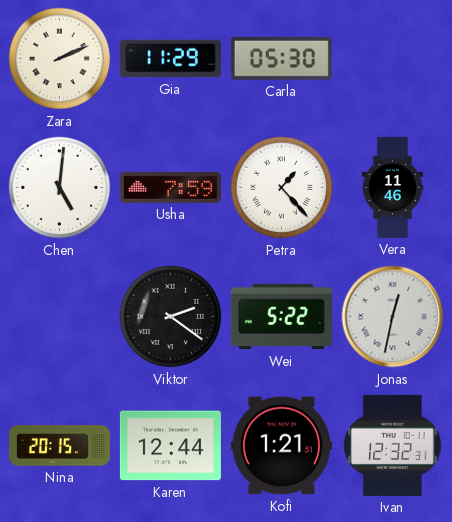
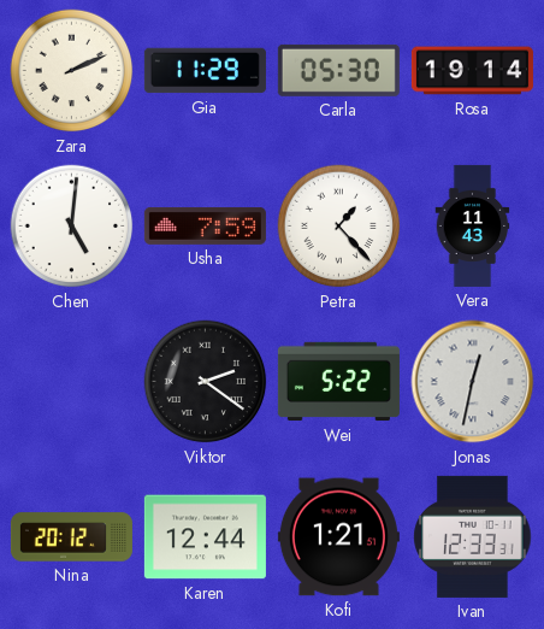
Rosa: none -> 19:14
Vera: 11:46 -> 11:43
Nina: 20:15 -> 20:12
Ivan: 12:32 -> 12:33
